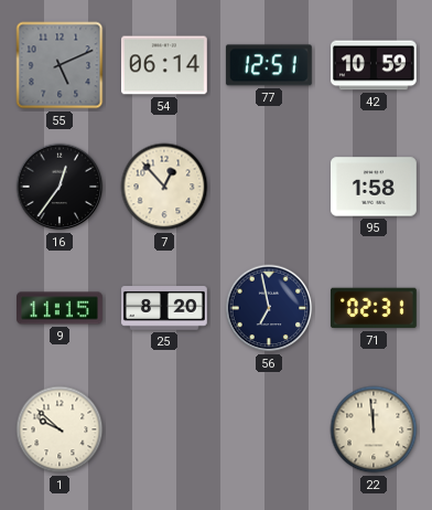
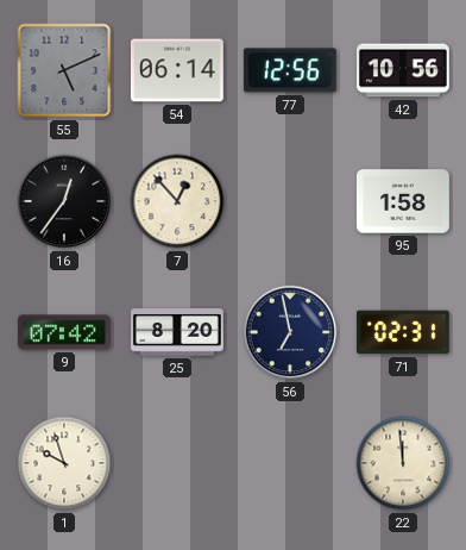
77: 12:51 -> 12:56
42: 10:59 -> 10:56
9: 11:15 -> 07:42
1: 9:52 -> 9:57
